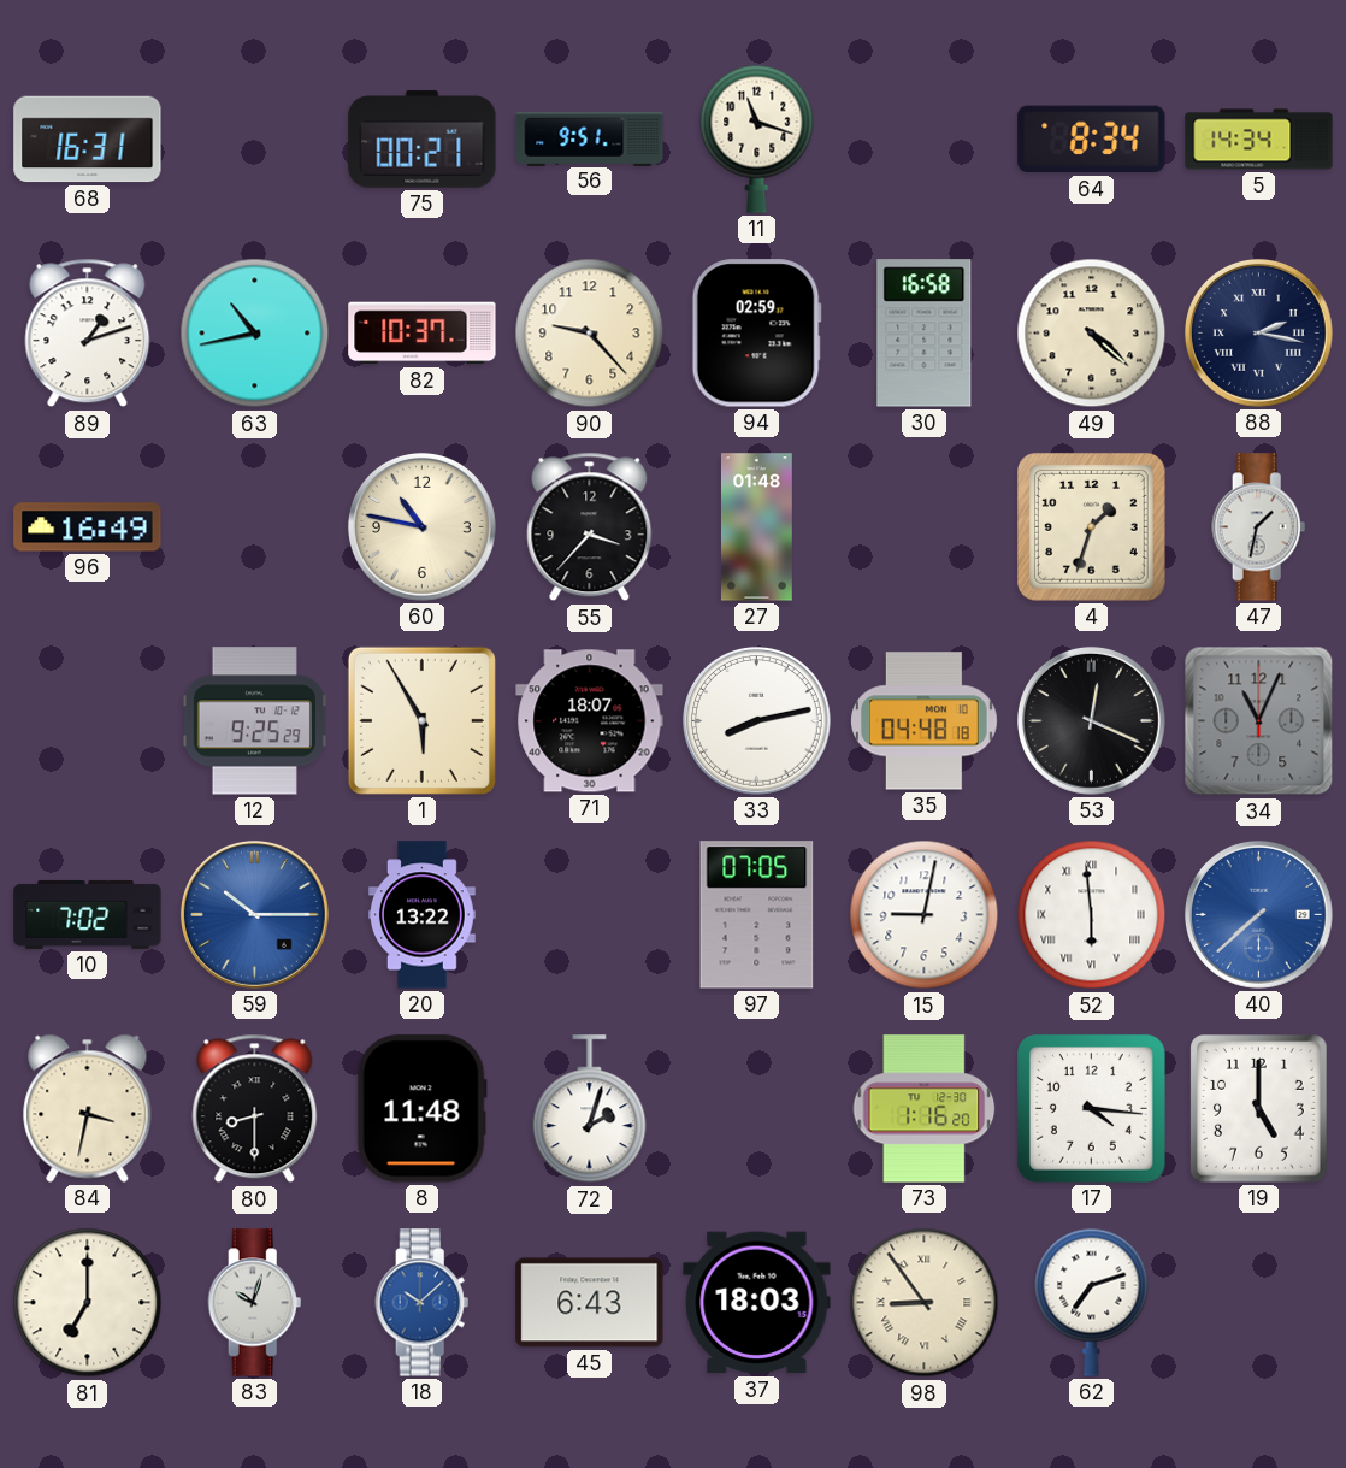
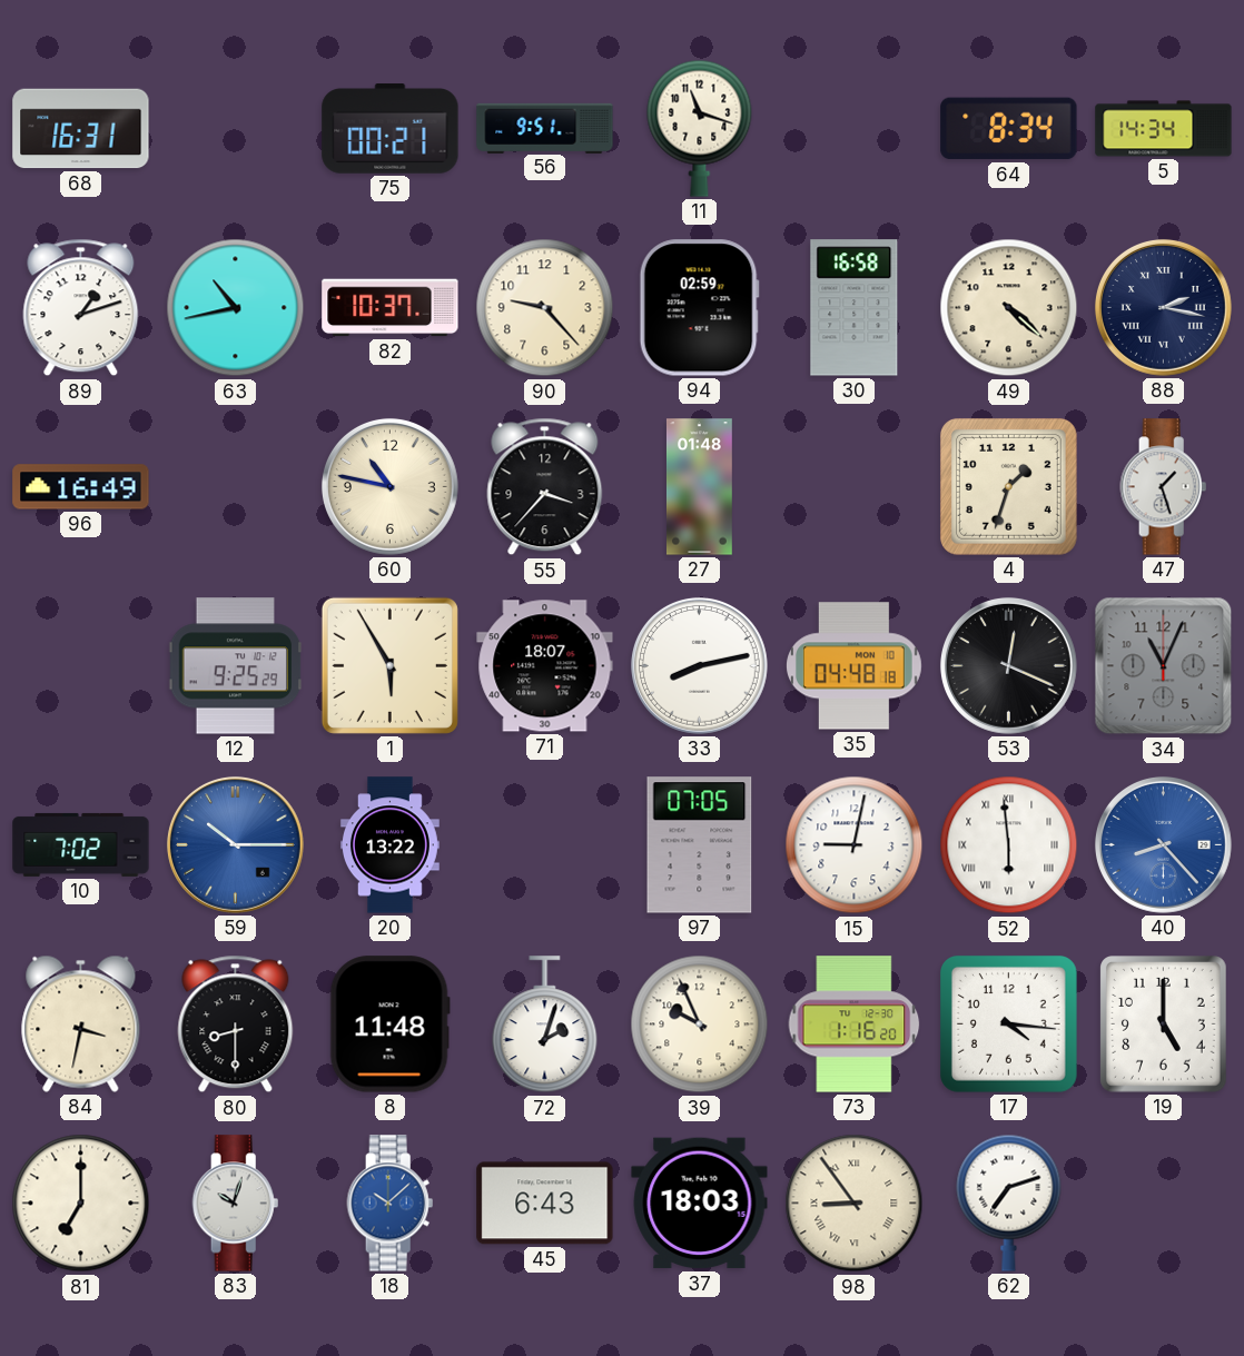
47: 1:32 -> 1:27
40: 7:38 -> 8:23
39: none -> 9:56
